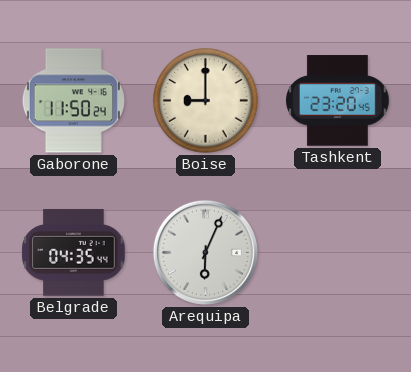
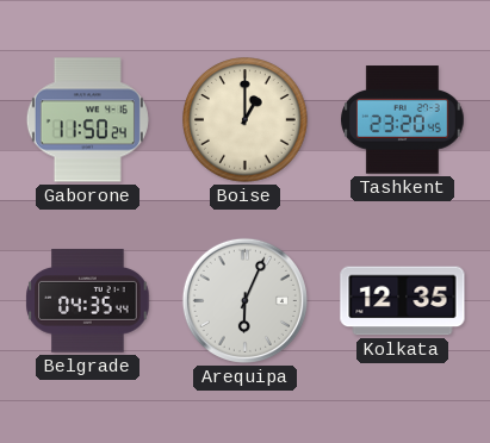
Boise: 9:00 -> 1:00
Kolkata: none -> 12:35
